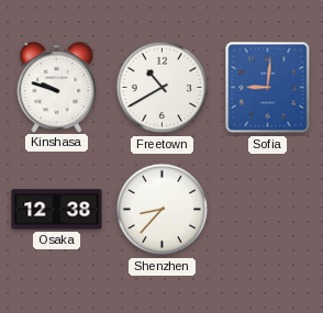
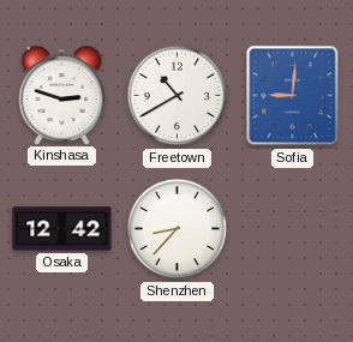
Kinshasa: 9:48 -> 2:48
Osaka: 12:38 -> 12:42
